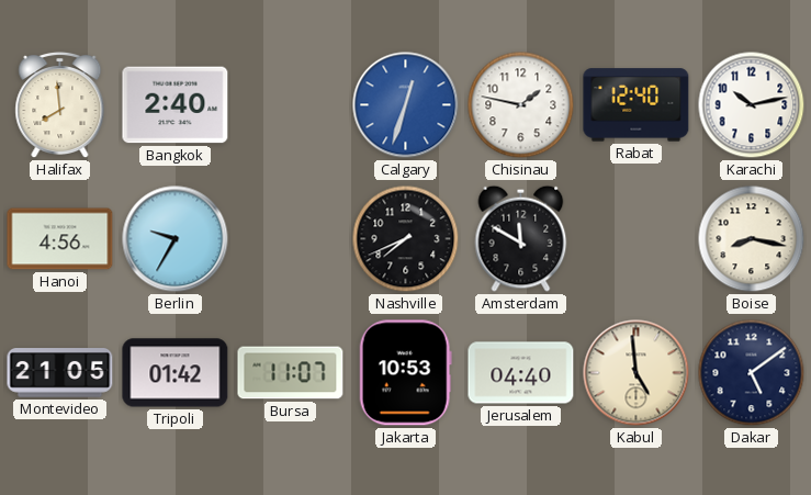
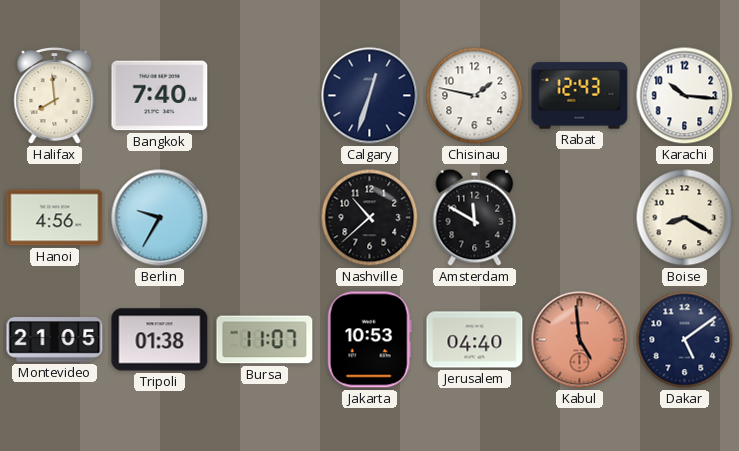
Bangkok: 2:40 -> 7:40
Calgary dial: blue -> navy
Rabat: 12:40 -> 12:43
Karachi: 10:13 -> 10:16
Nashville: 7:41 -> 10:38
Boise: 8:17 -> 8:20
Tripoli: 01:42 -> 01:38
Kabul dial: cream -> salmon
